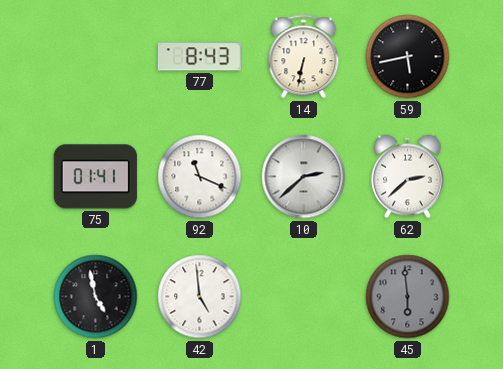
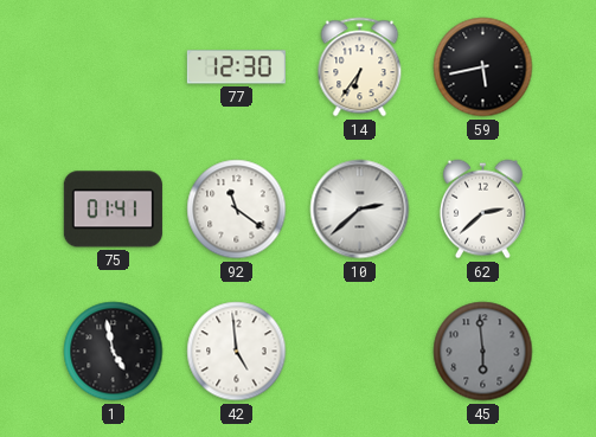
77: 8:43 -> 12:30
14: 6:32 -> 6:36
92: 11:19 -> 11:21
